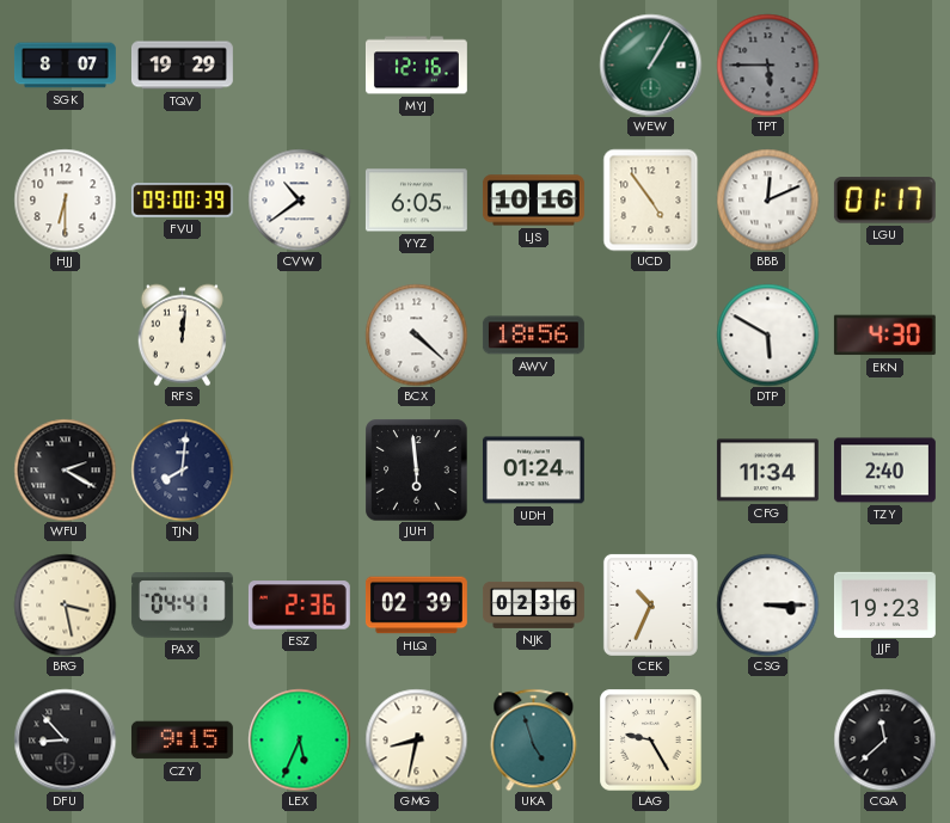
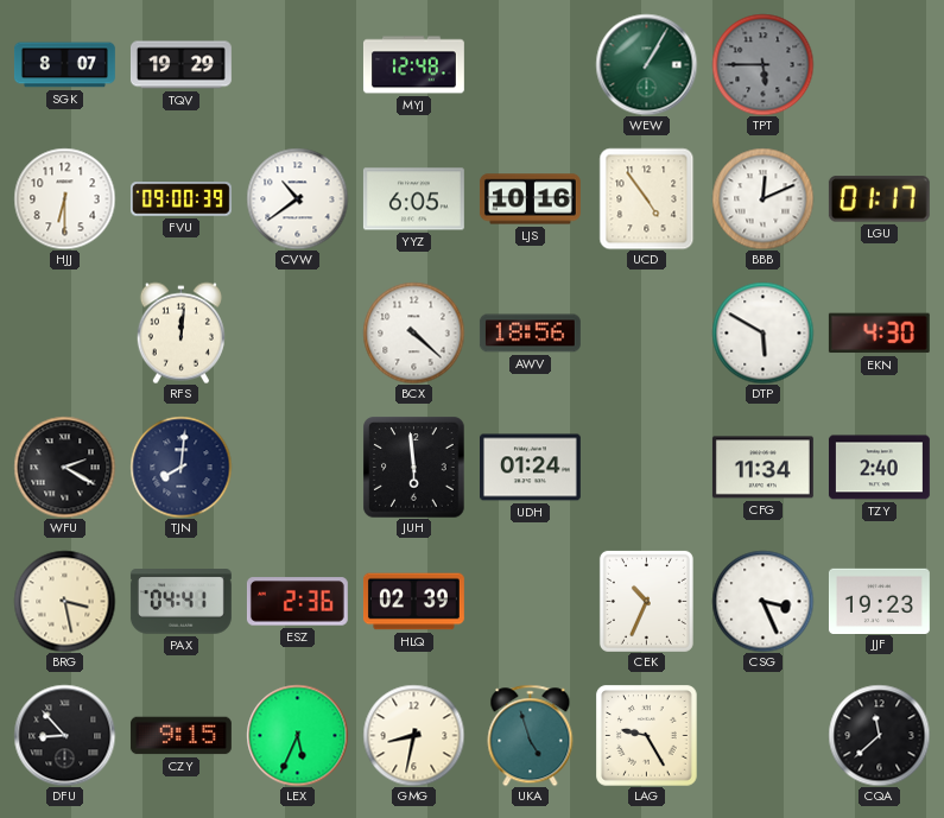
MYJ: 12:16 -> 12:48
NJK: 02:36 -> none
CSG: 3:15 -> 3:26
